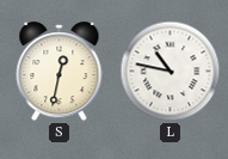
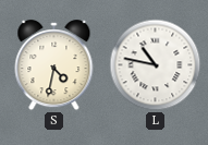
S: 12:32 -> 4:32
